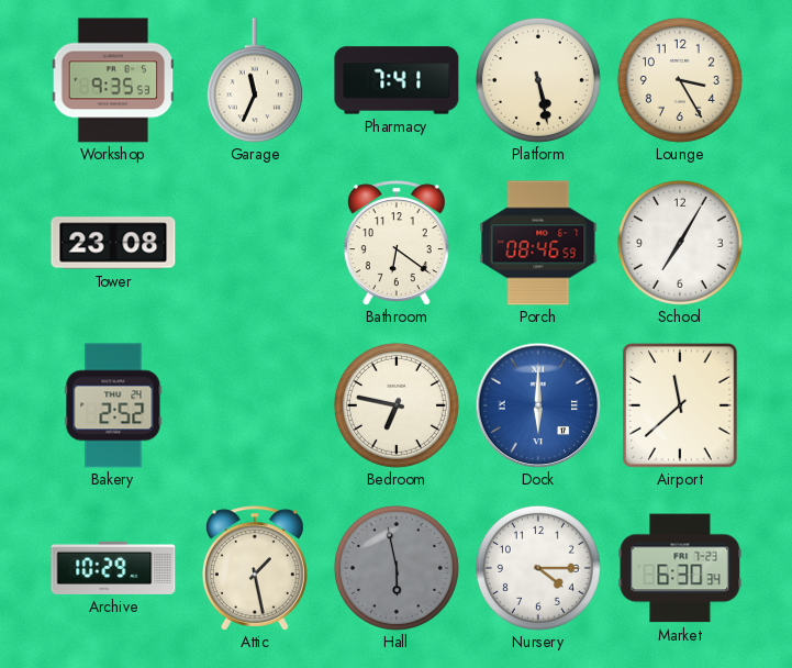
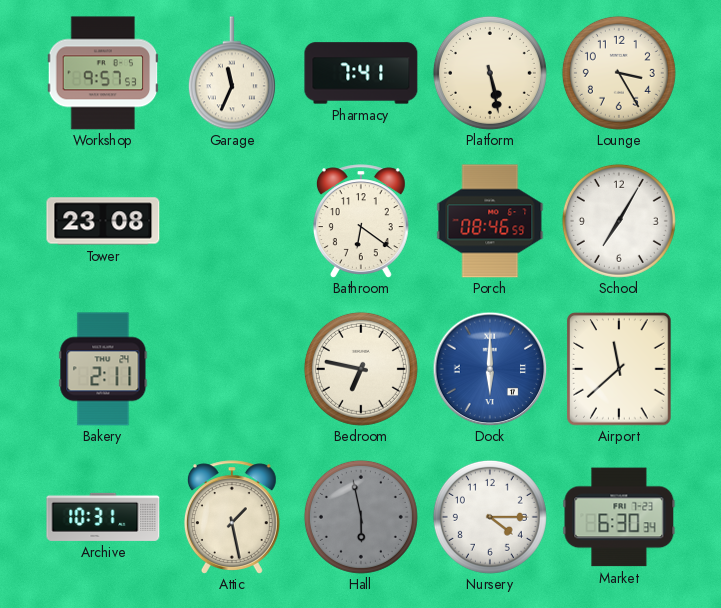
Workshop: 9:35 -> 9:57
Bakery: 2:52 -> 2:11
Archive: 10:29 -> 10:31
